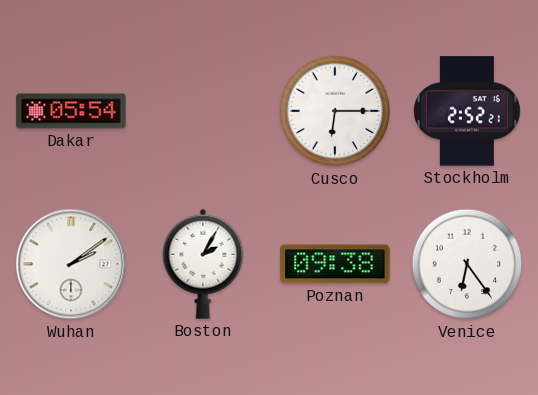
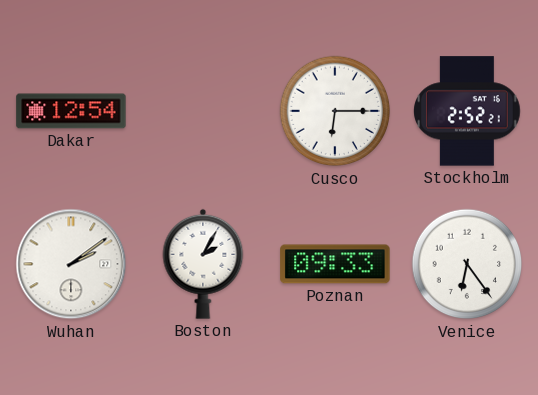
Dakar: 05:54 -> 12:54
Poznan: 09:38 -> 09:33
